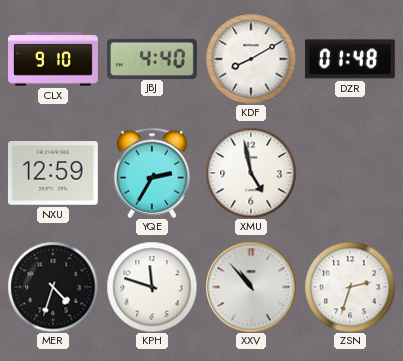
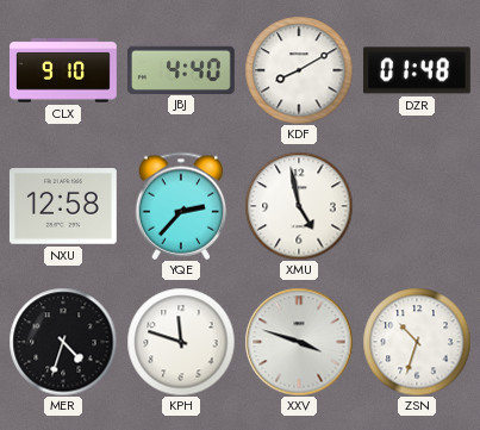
NXU: 12:59 -> 12:58
YQE: 2:35 -> 2:37
XXV: 10:53 -> 3:48
ZSN: 2:33 -> 10:33
